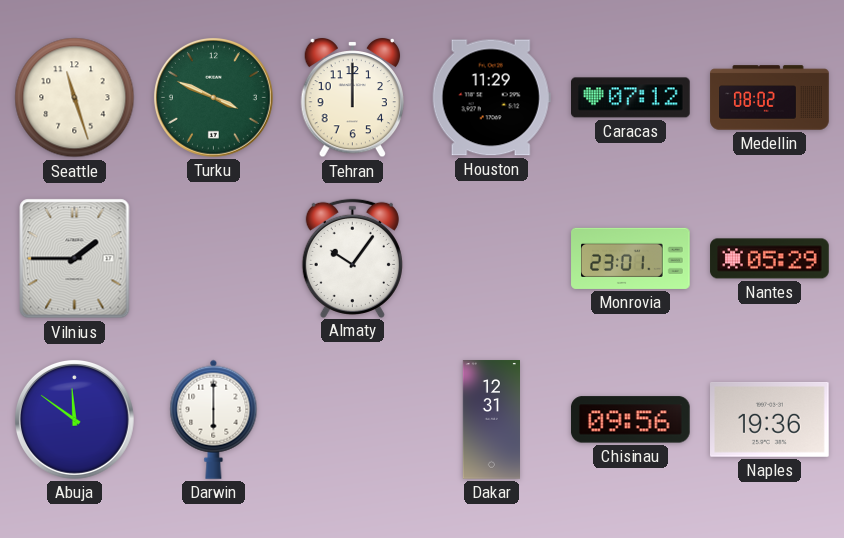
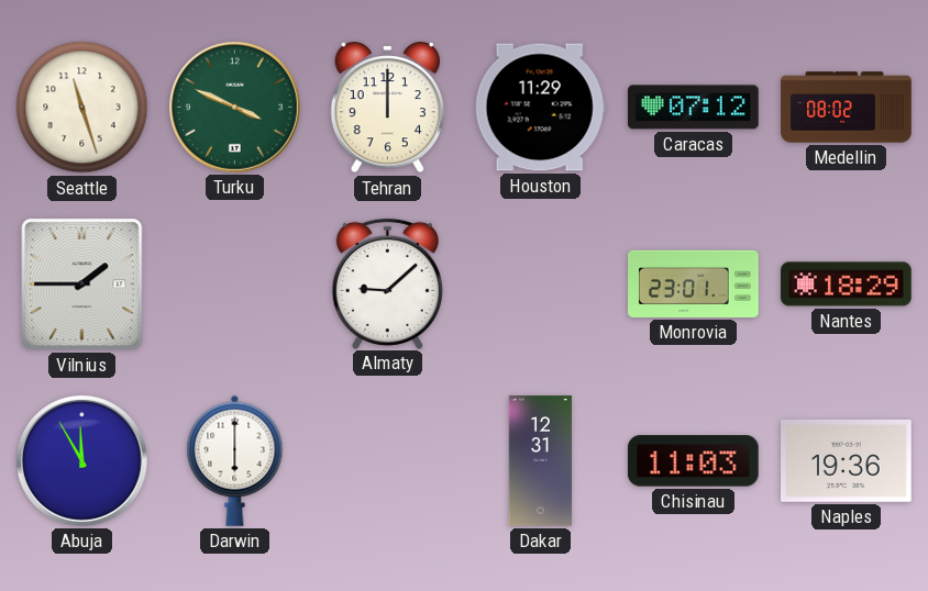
Almaty: 10:06 -> 9:08
Nantes: 05:29 -> 18:29
Abuja: 11:51 -> 11:55
Chisinau: 09:56 -> 11:03
